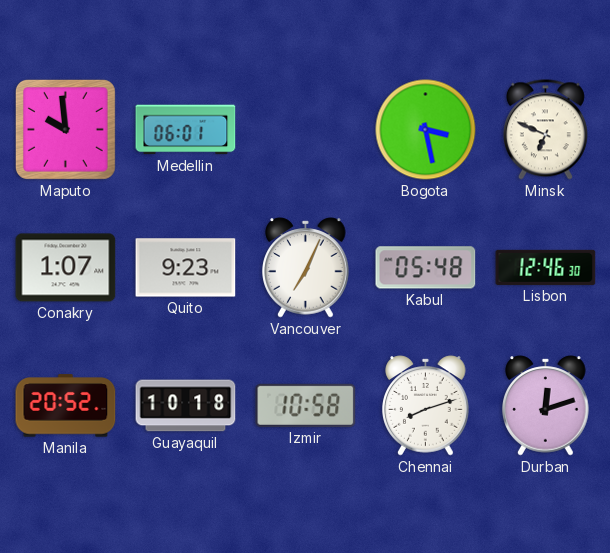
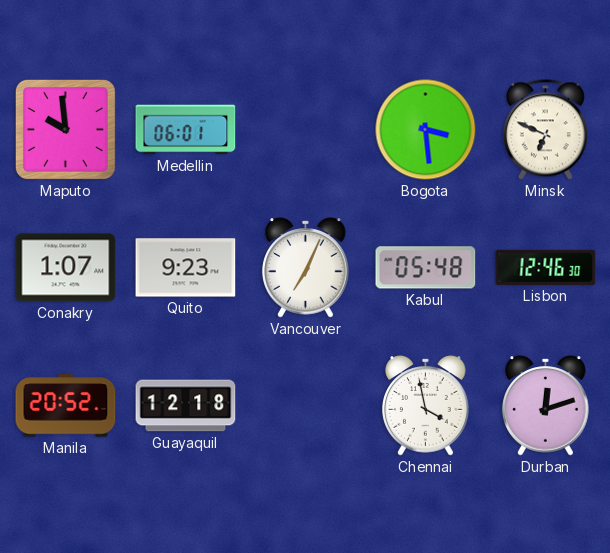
Bogota: 3:28 -> 3:29
Guayaquil: 10:18 -> 12:18
Izmir: 10:58 -> none
Chennai: 8:12 -> 3:58
